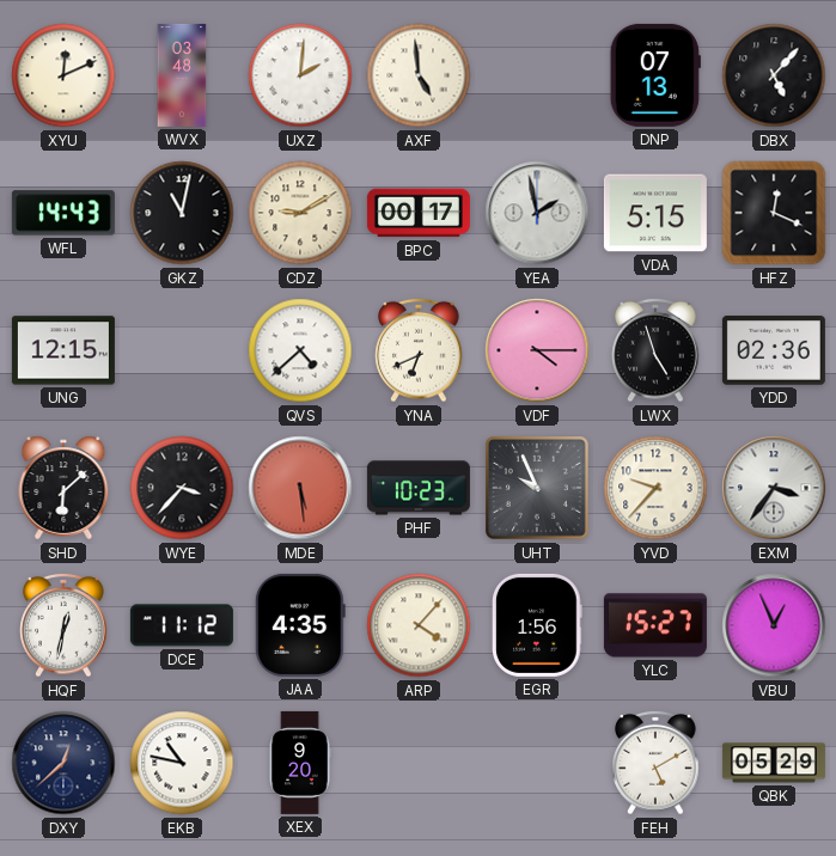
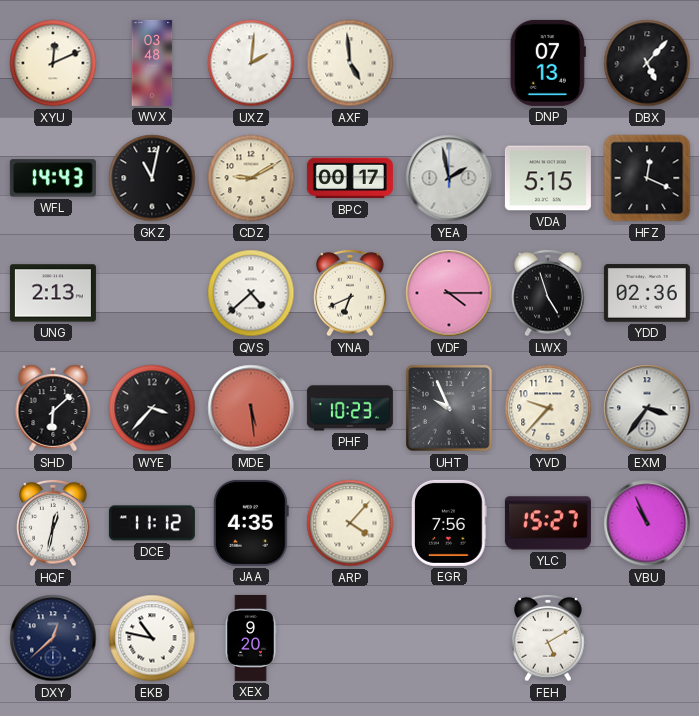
UNG: 12:15 -> 2:13
EGR: 1:56 -> 7:56
VBU: 12:56 -> 10:56
QBK: 05:29 -> none
